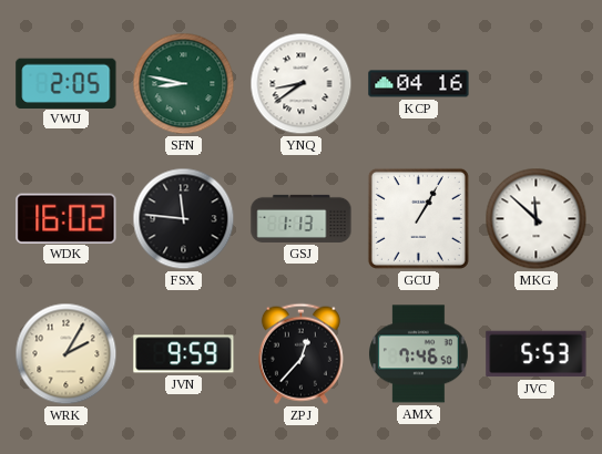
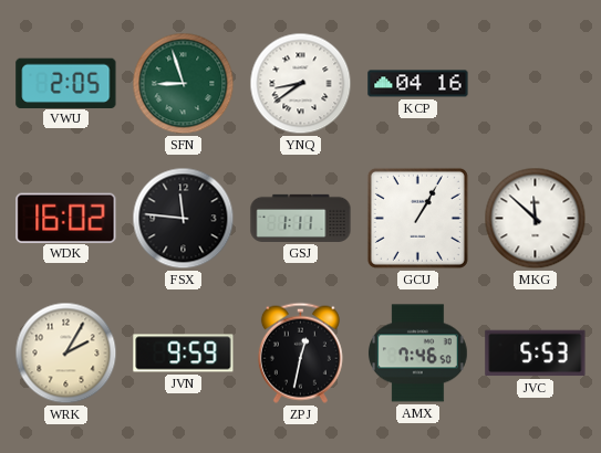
SFN: 8:47 -> 8:57
GSJ: 1:13 -> 1:11
ZPJ: 12:37 -> 12:32
